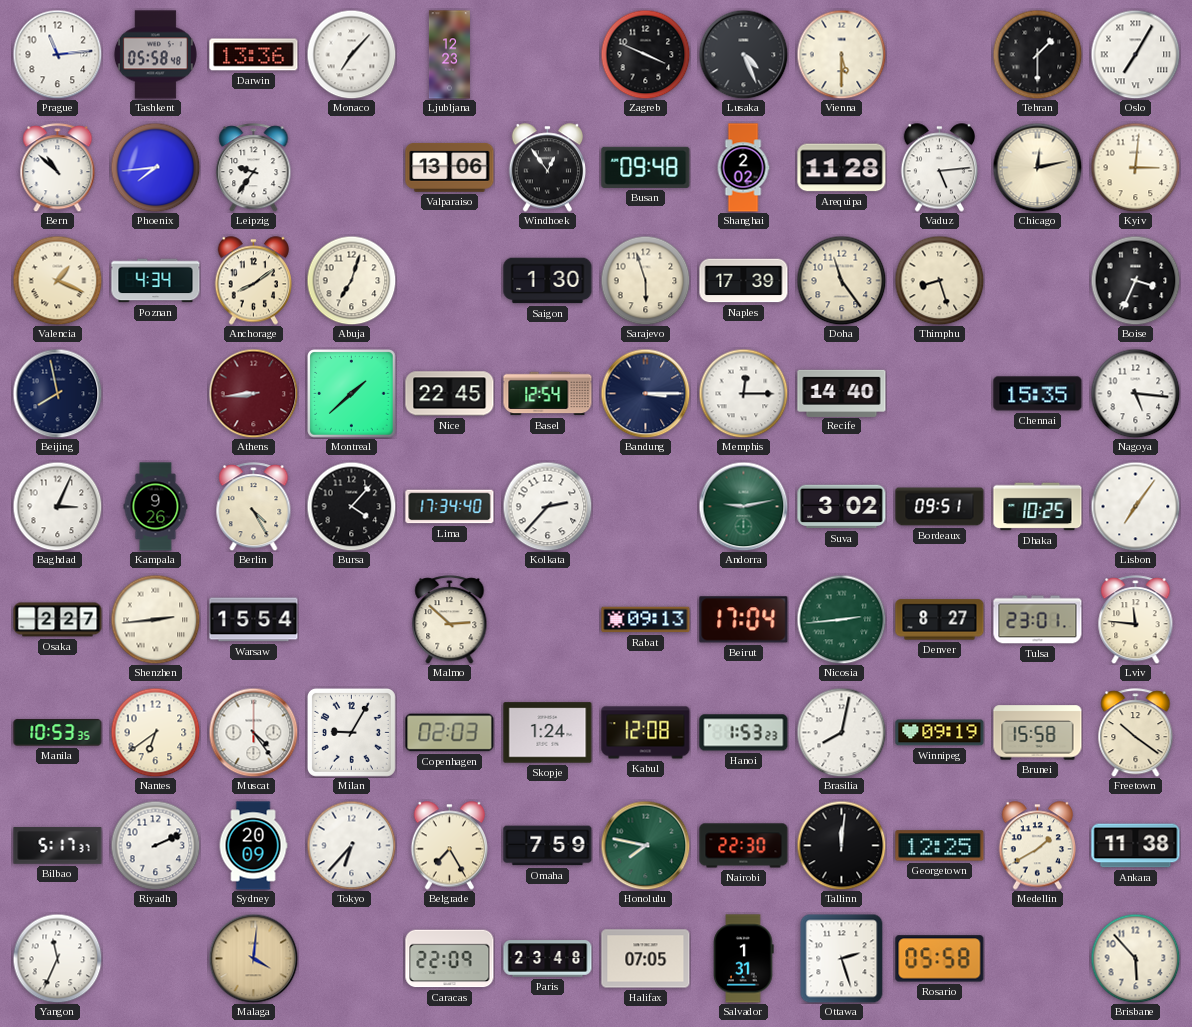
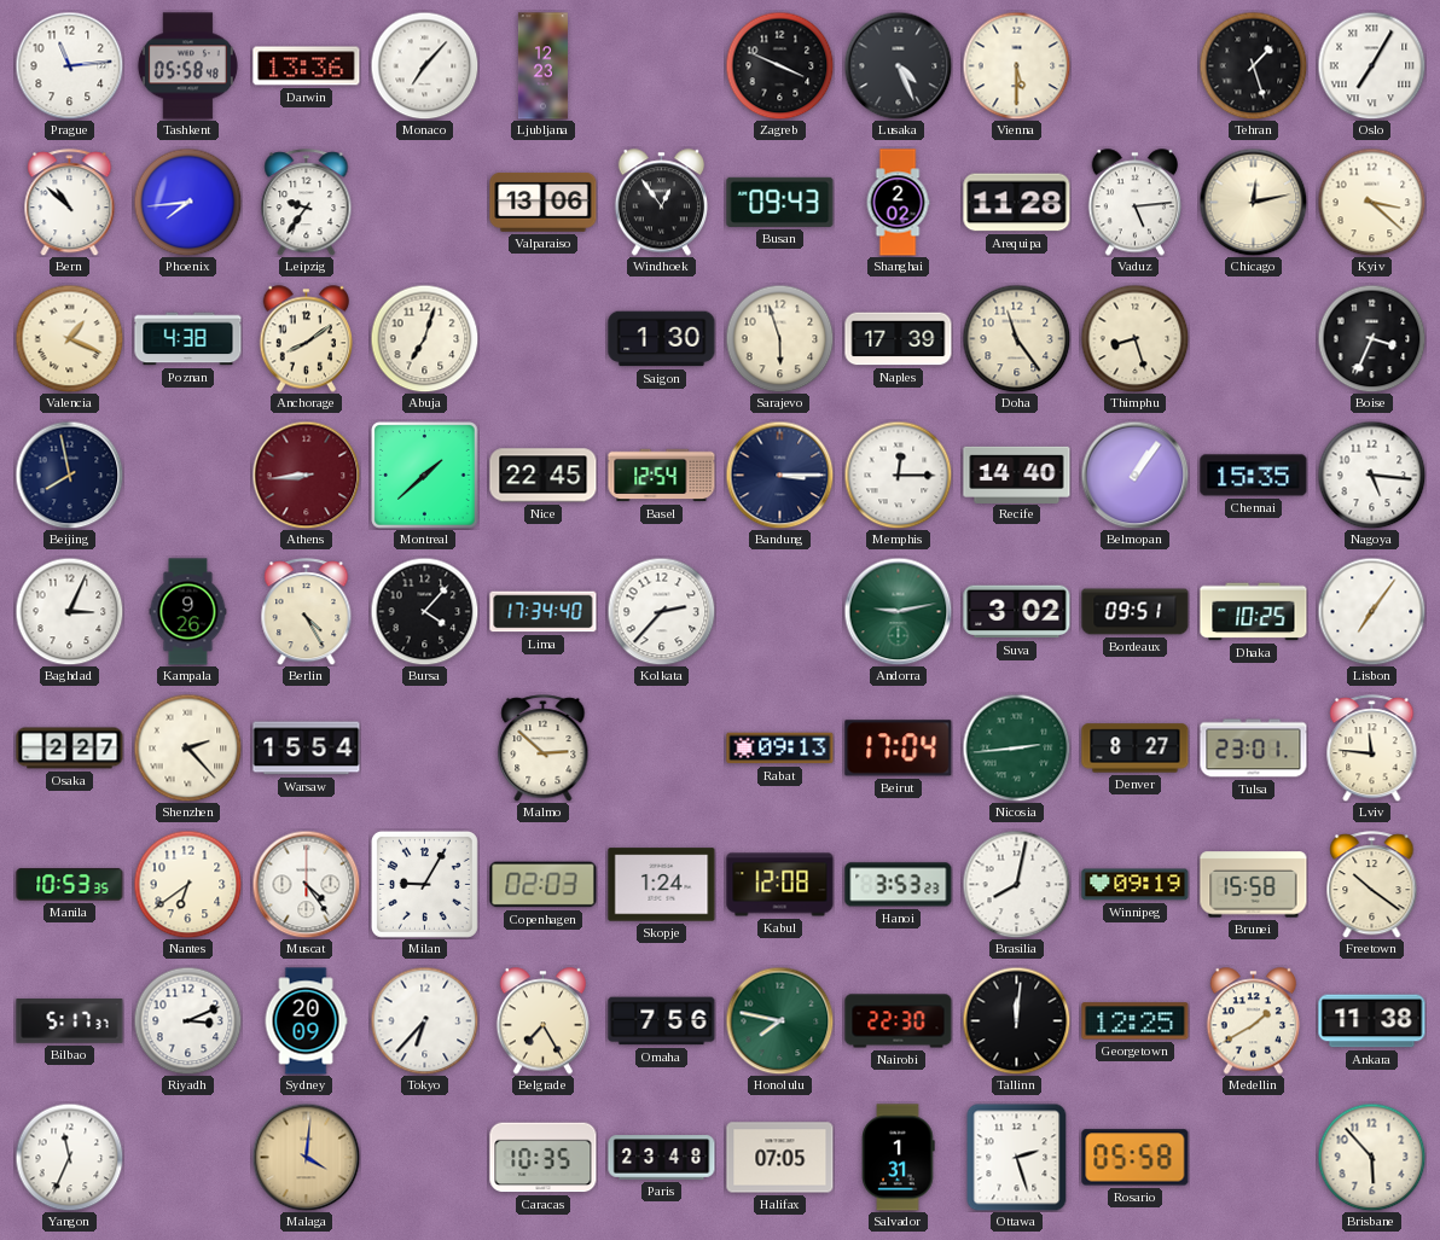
Tehran: 1:30 -> 1:27
Busan: 09:48 -> 09:43
Kyiv: 3:01 -> 3:22
Poznan: 4:34 -> 4:38
Belmopan: none -> 1:06
Shenzhen: 2:44 -> 2:23
Hanoi: 1:53 -> 3:53
Riyadh: 2:11 -> 3:11
Omaha: 7:59 -> 7:56
Caracas: 22:09 -> 10:35
